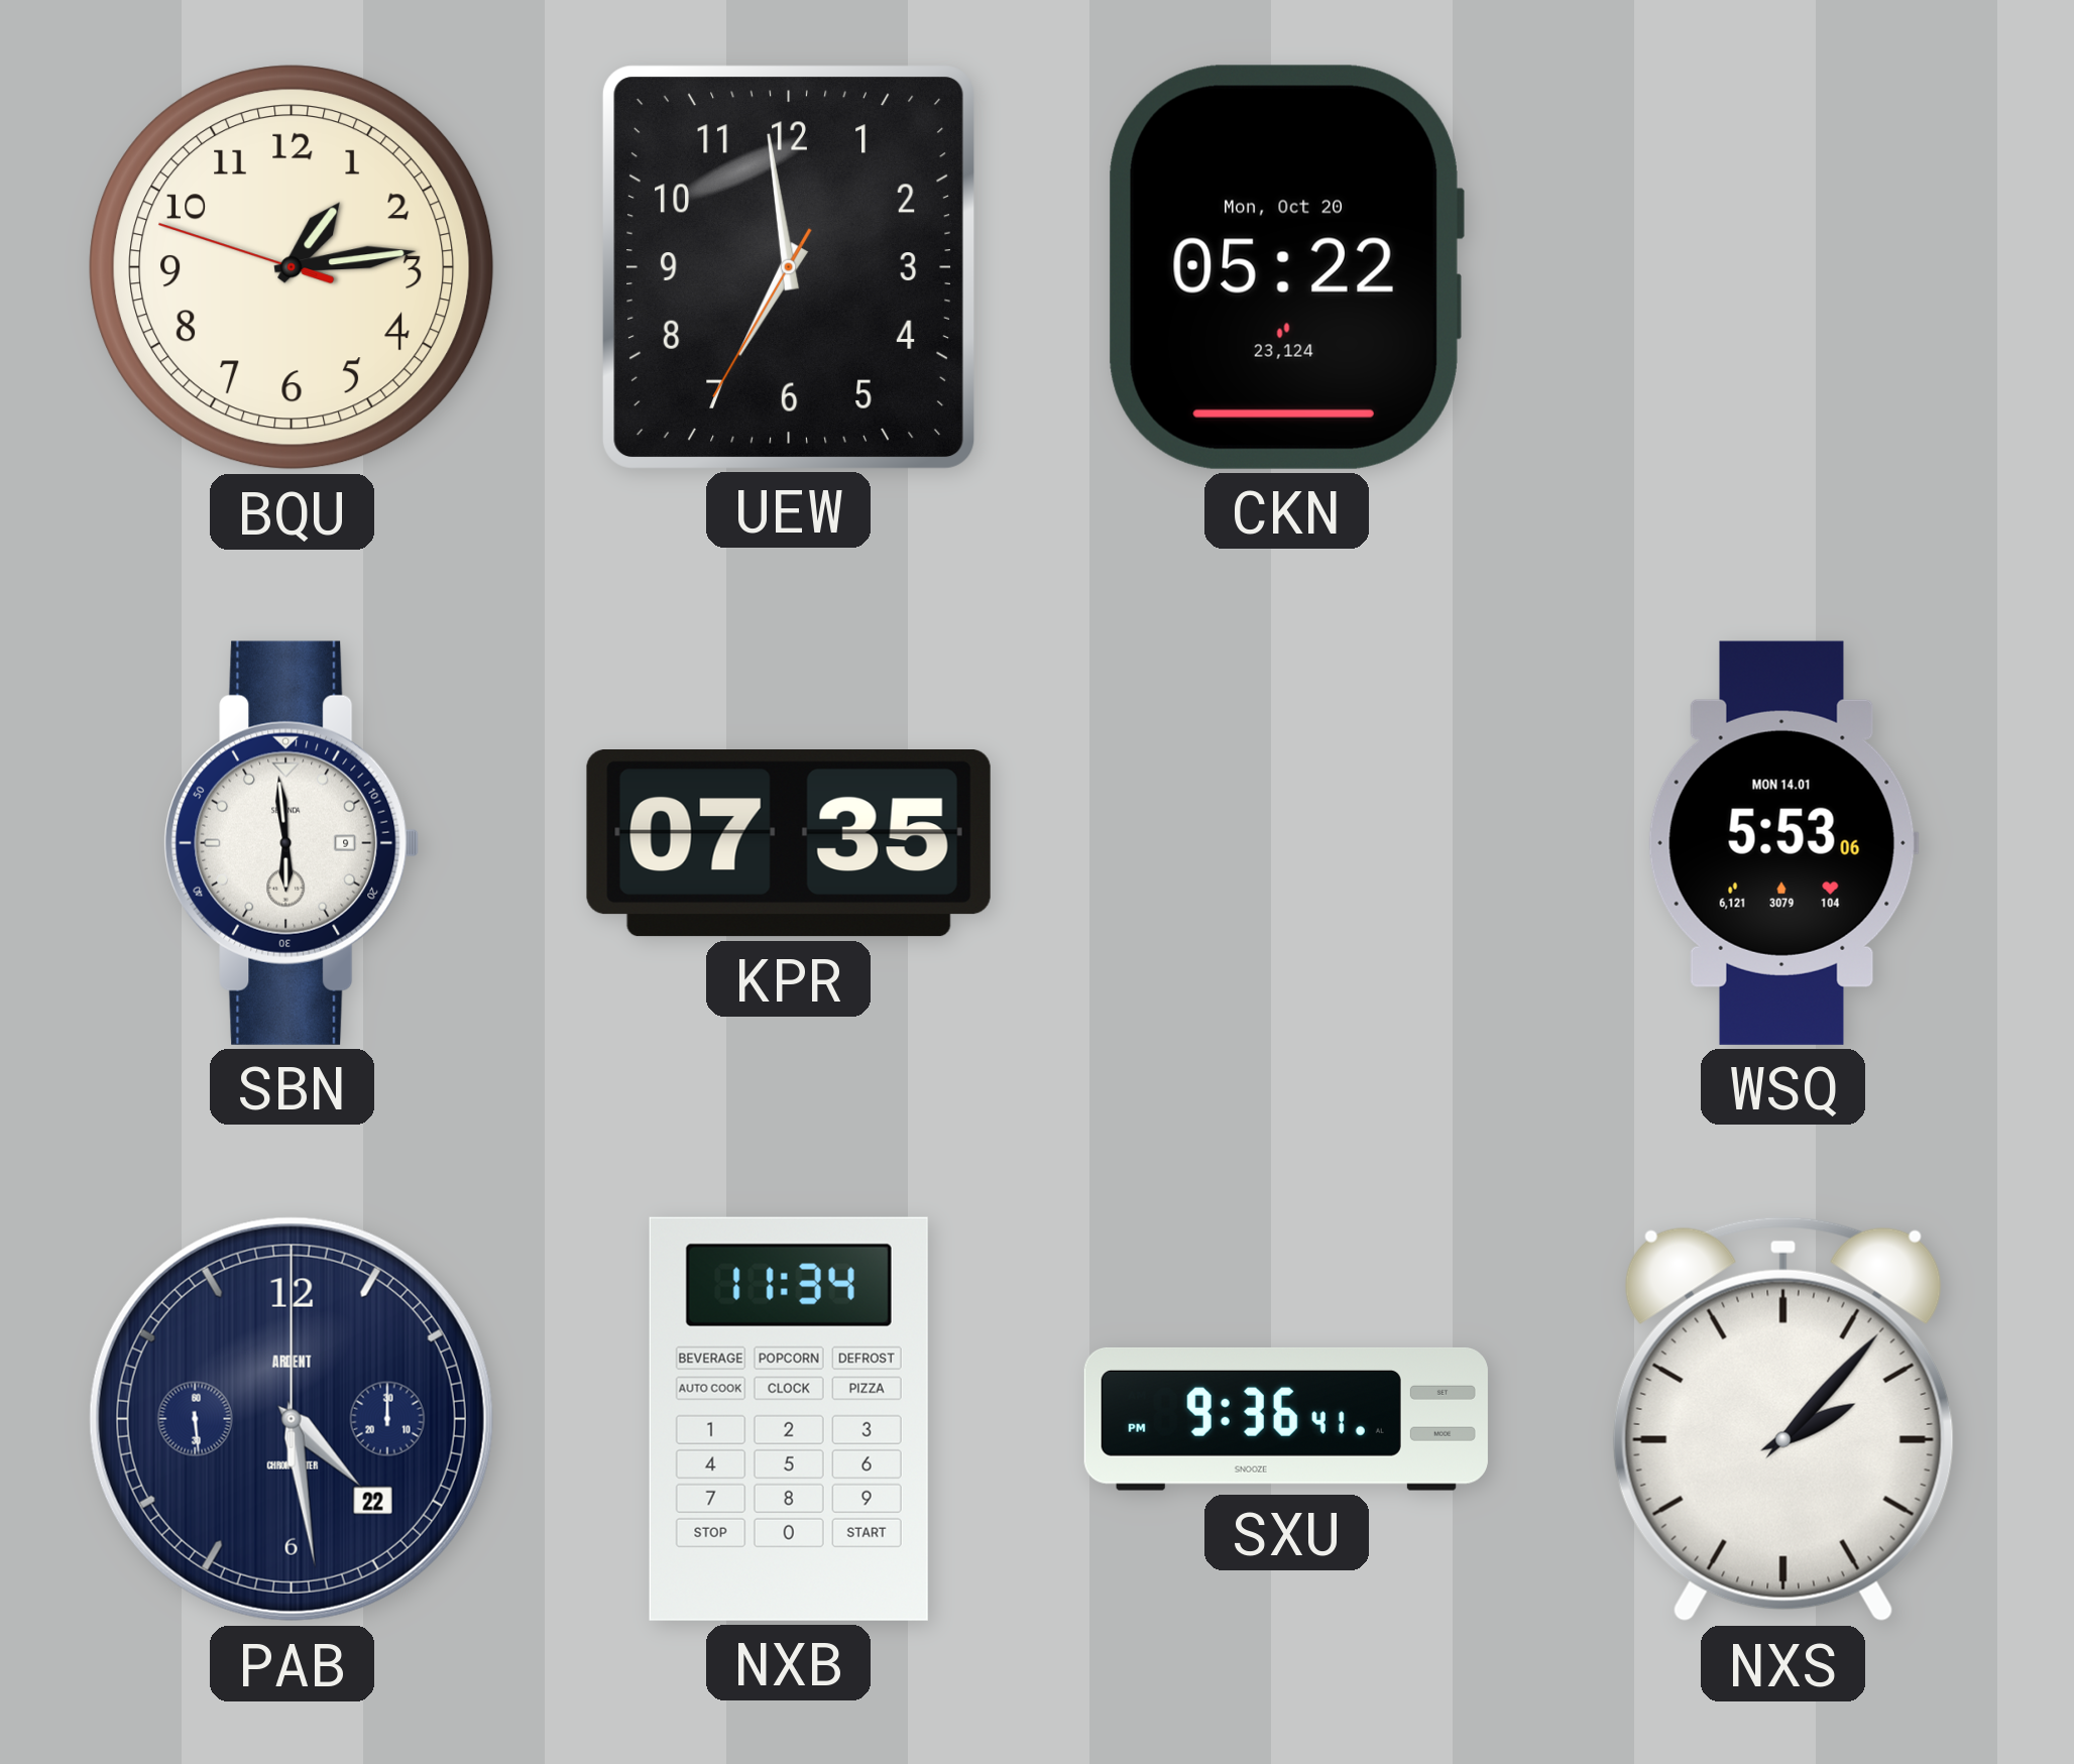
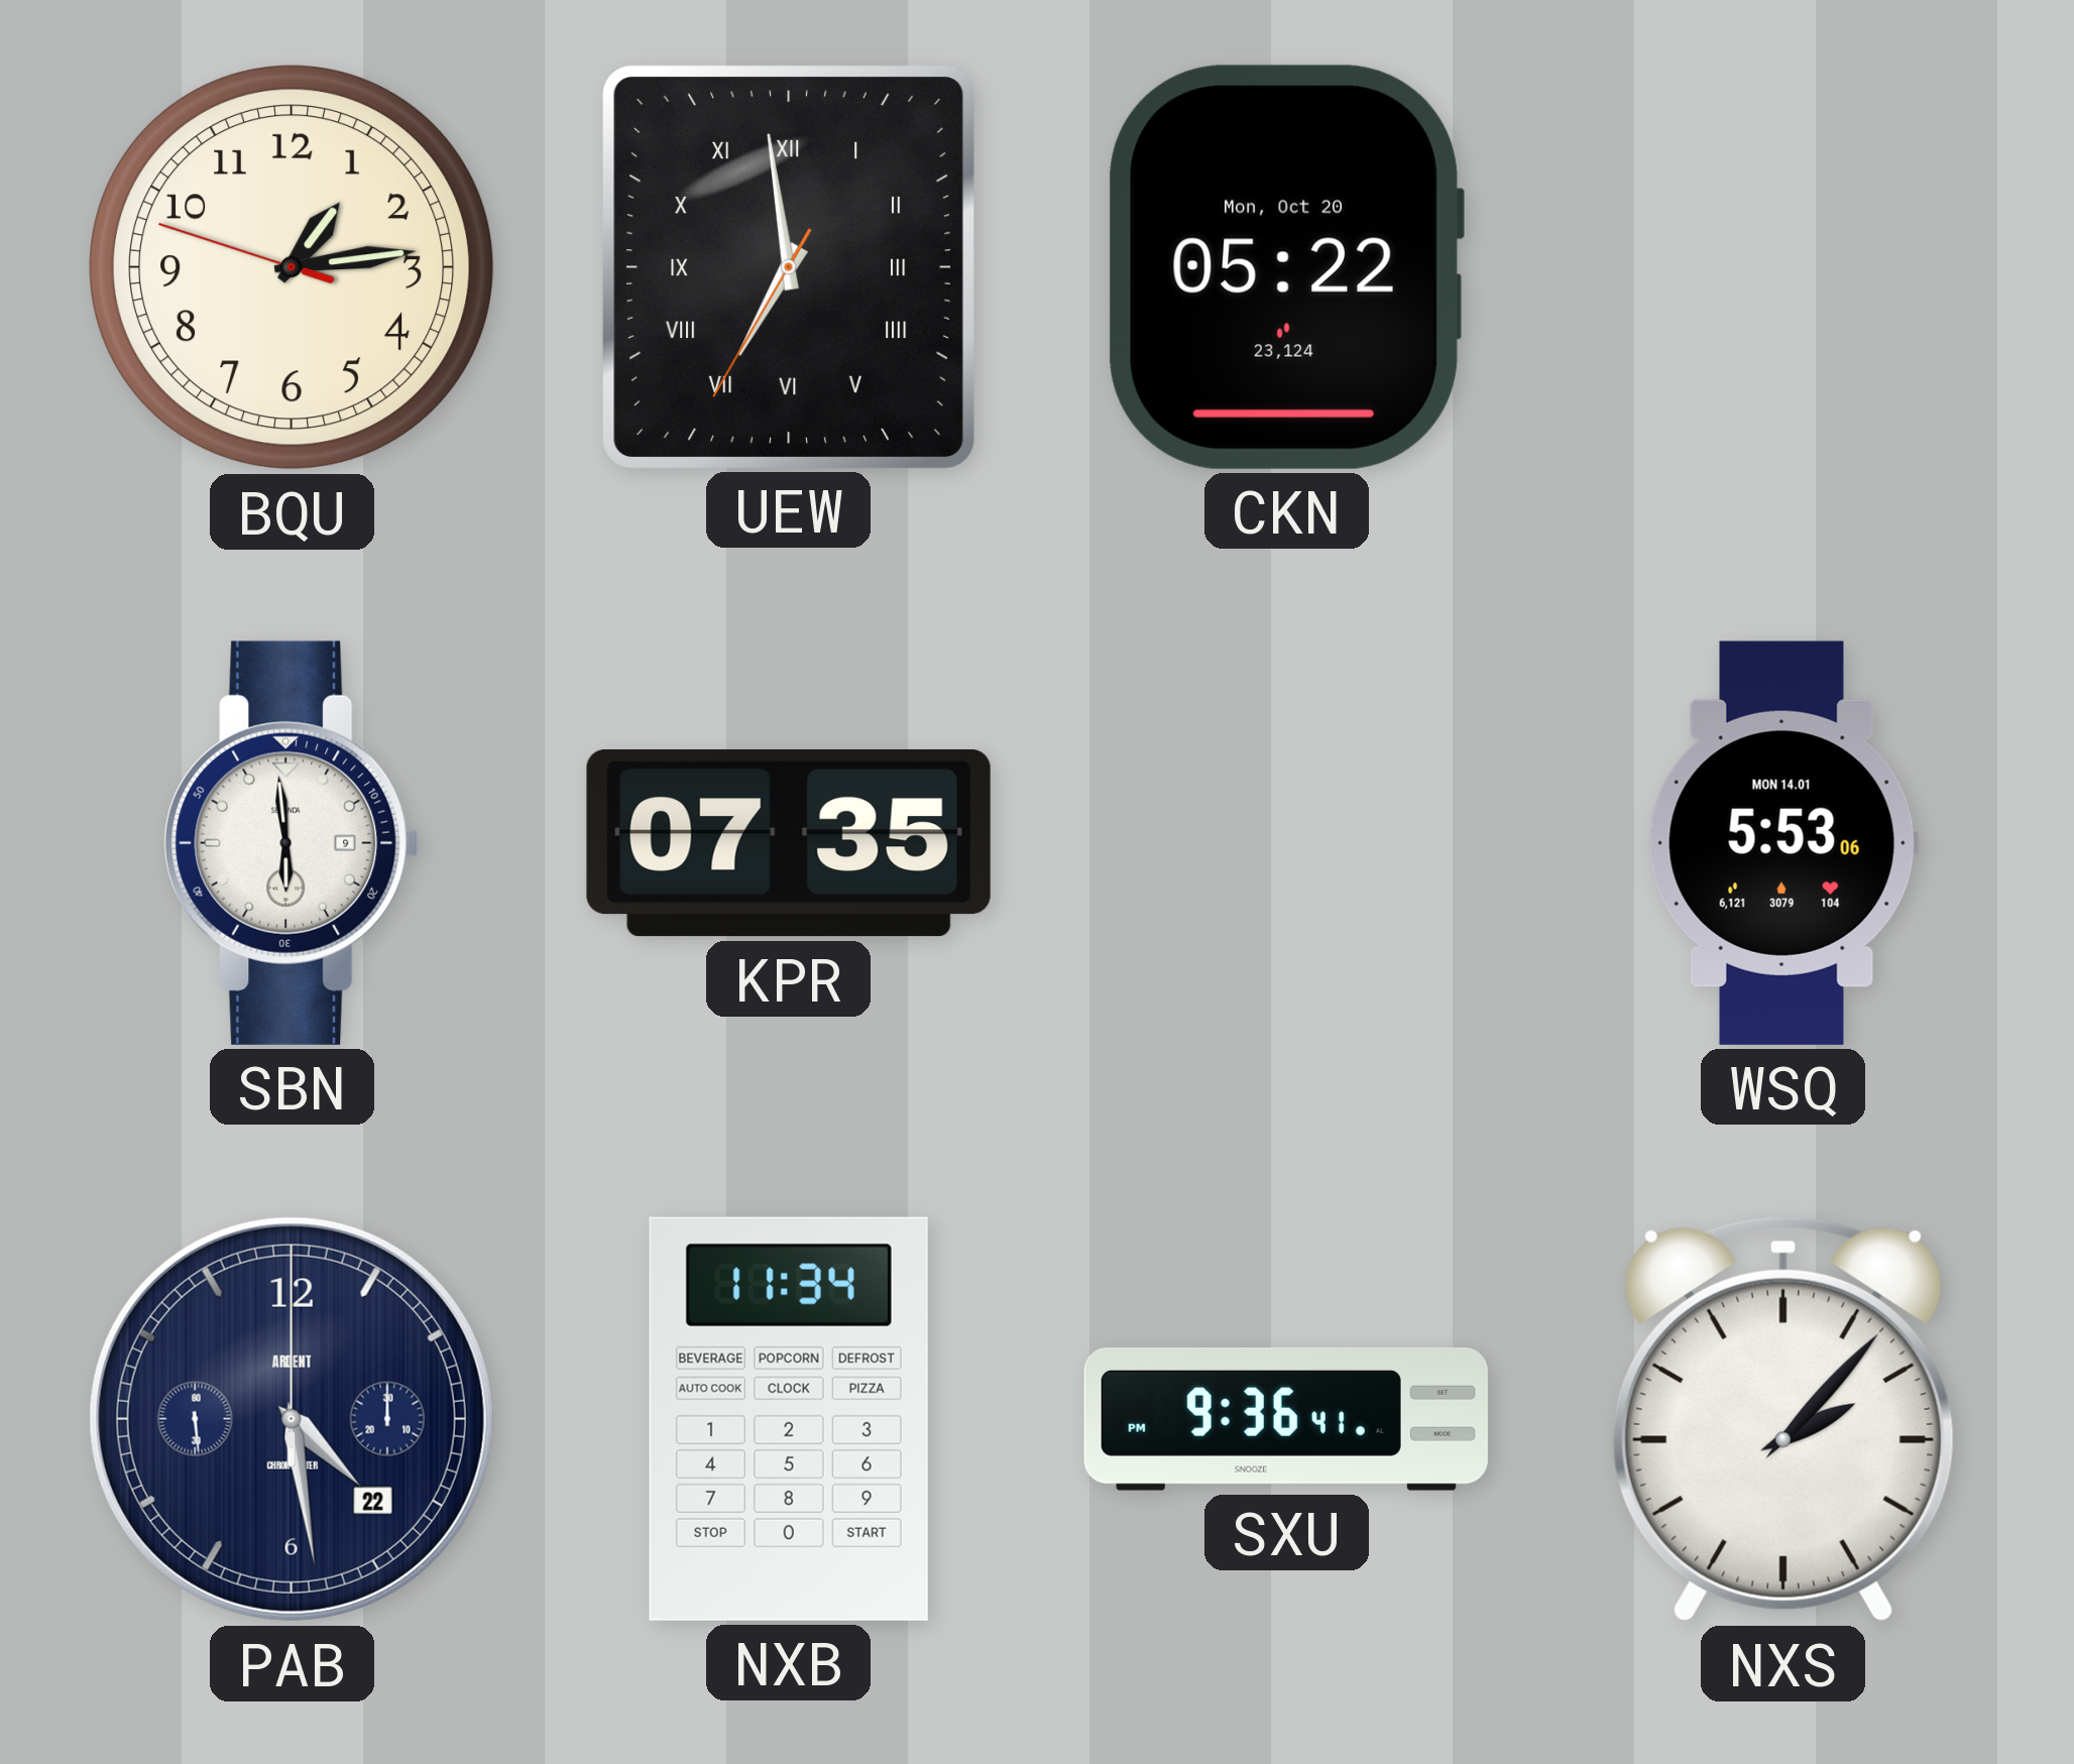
UEW numerals: Arabic -> Roman
